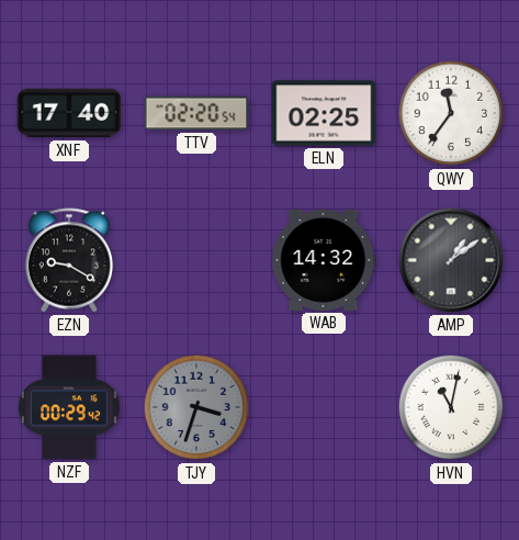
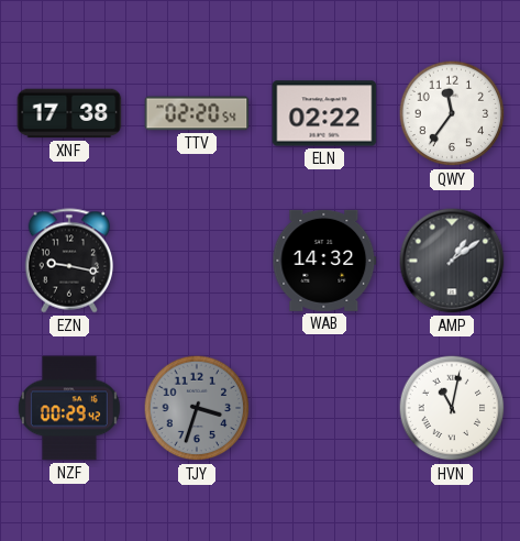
XNF: 17:40 -> 17:38
ELN: 02:25 -> 02:22
EZN: 9:20 -> 9:17
